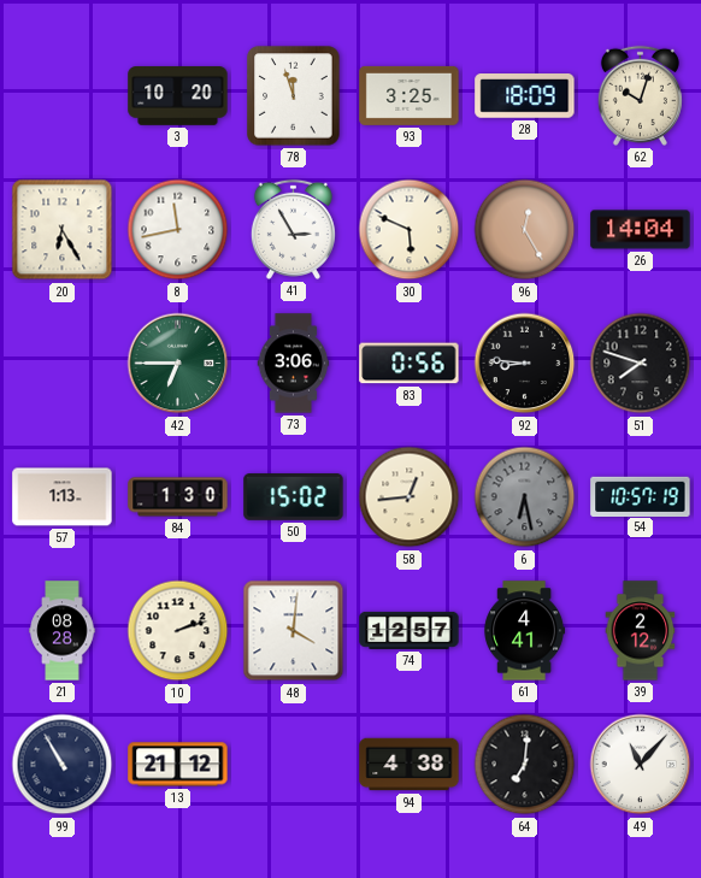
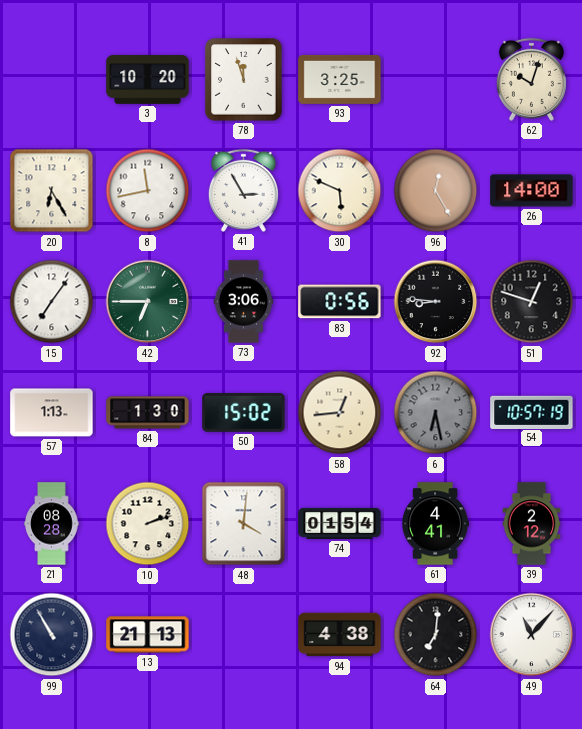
28: 18:09 -> none
26: 14:04 -> 14:00
15: none -> 7:06
51: 7:48 -> 12:48
74: 12:57 -> 01:54
13: 21:12 -> 21:13
